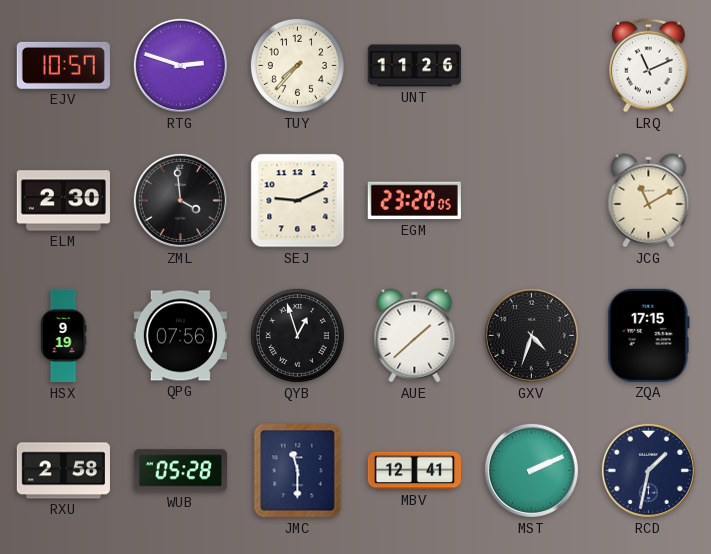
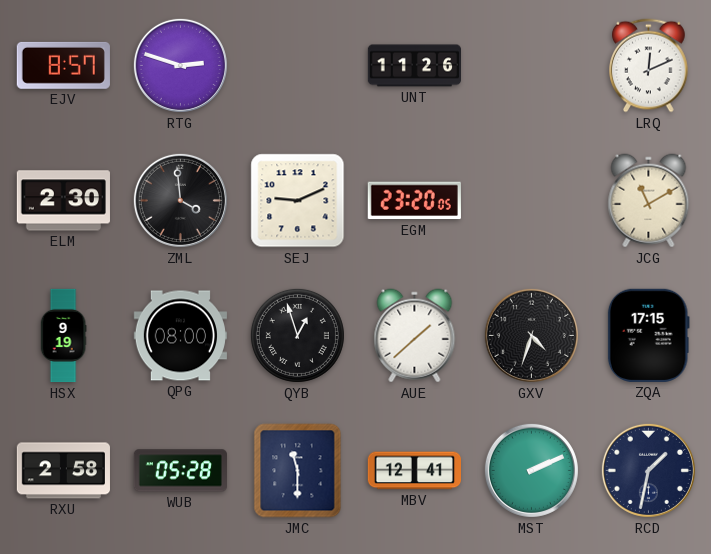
EJV: 10:57 -> 8:57
TUY: 7:37 -> none
LRQ: 11:11 -> 12:11
QPG: 07:56 -> 08:00
